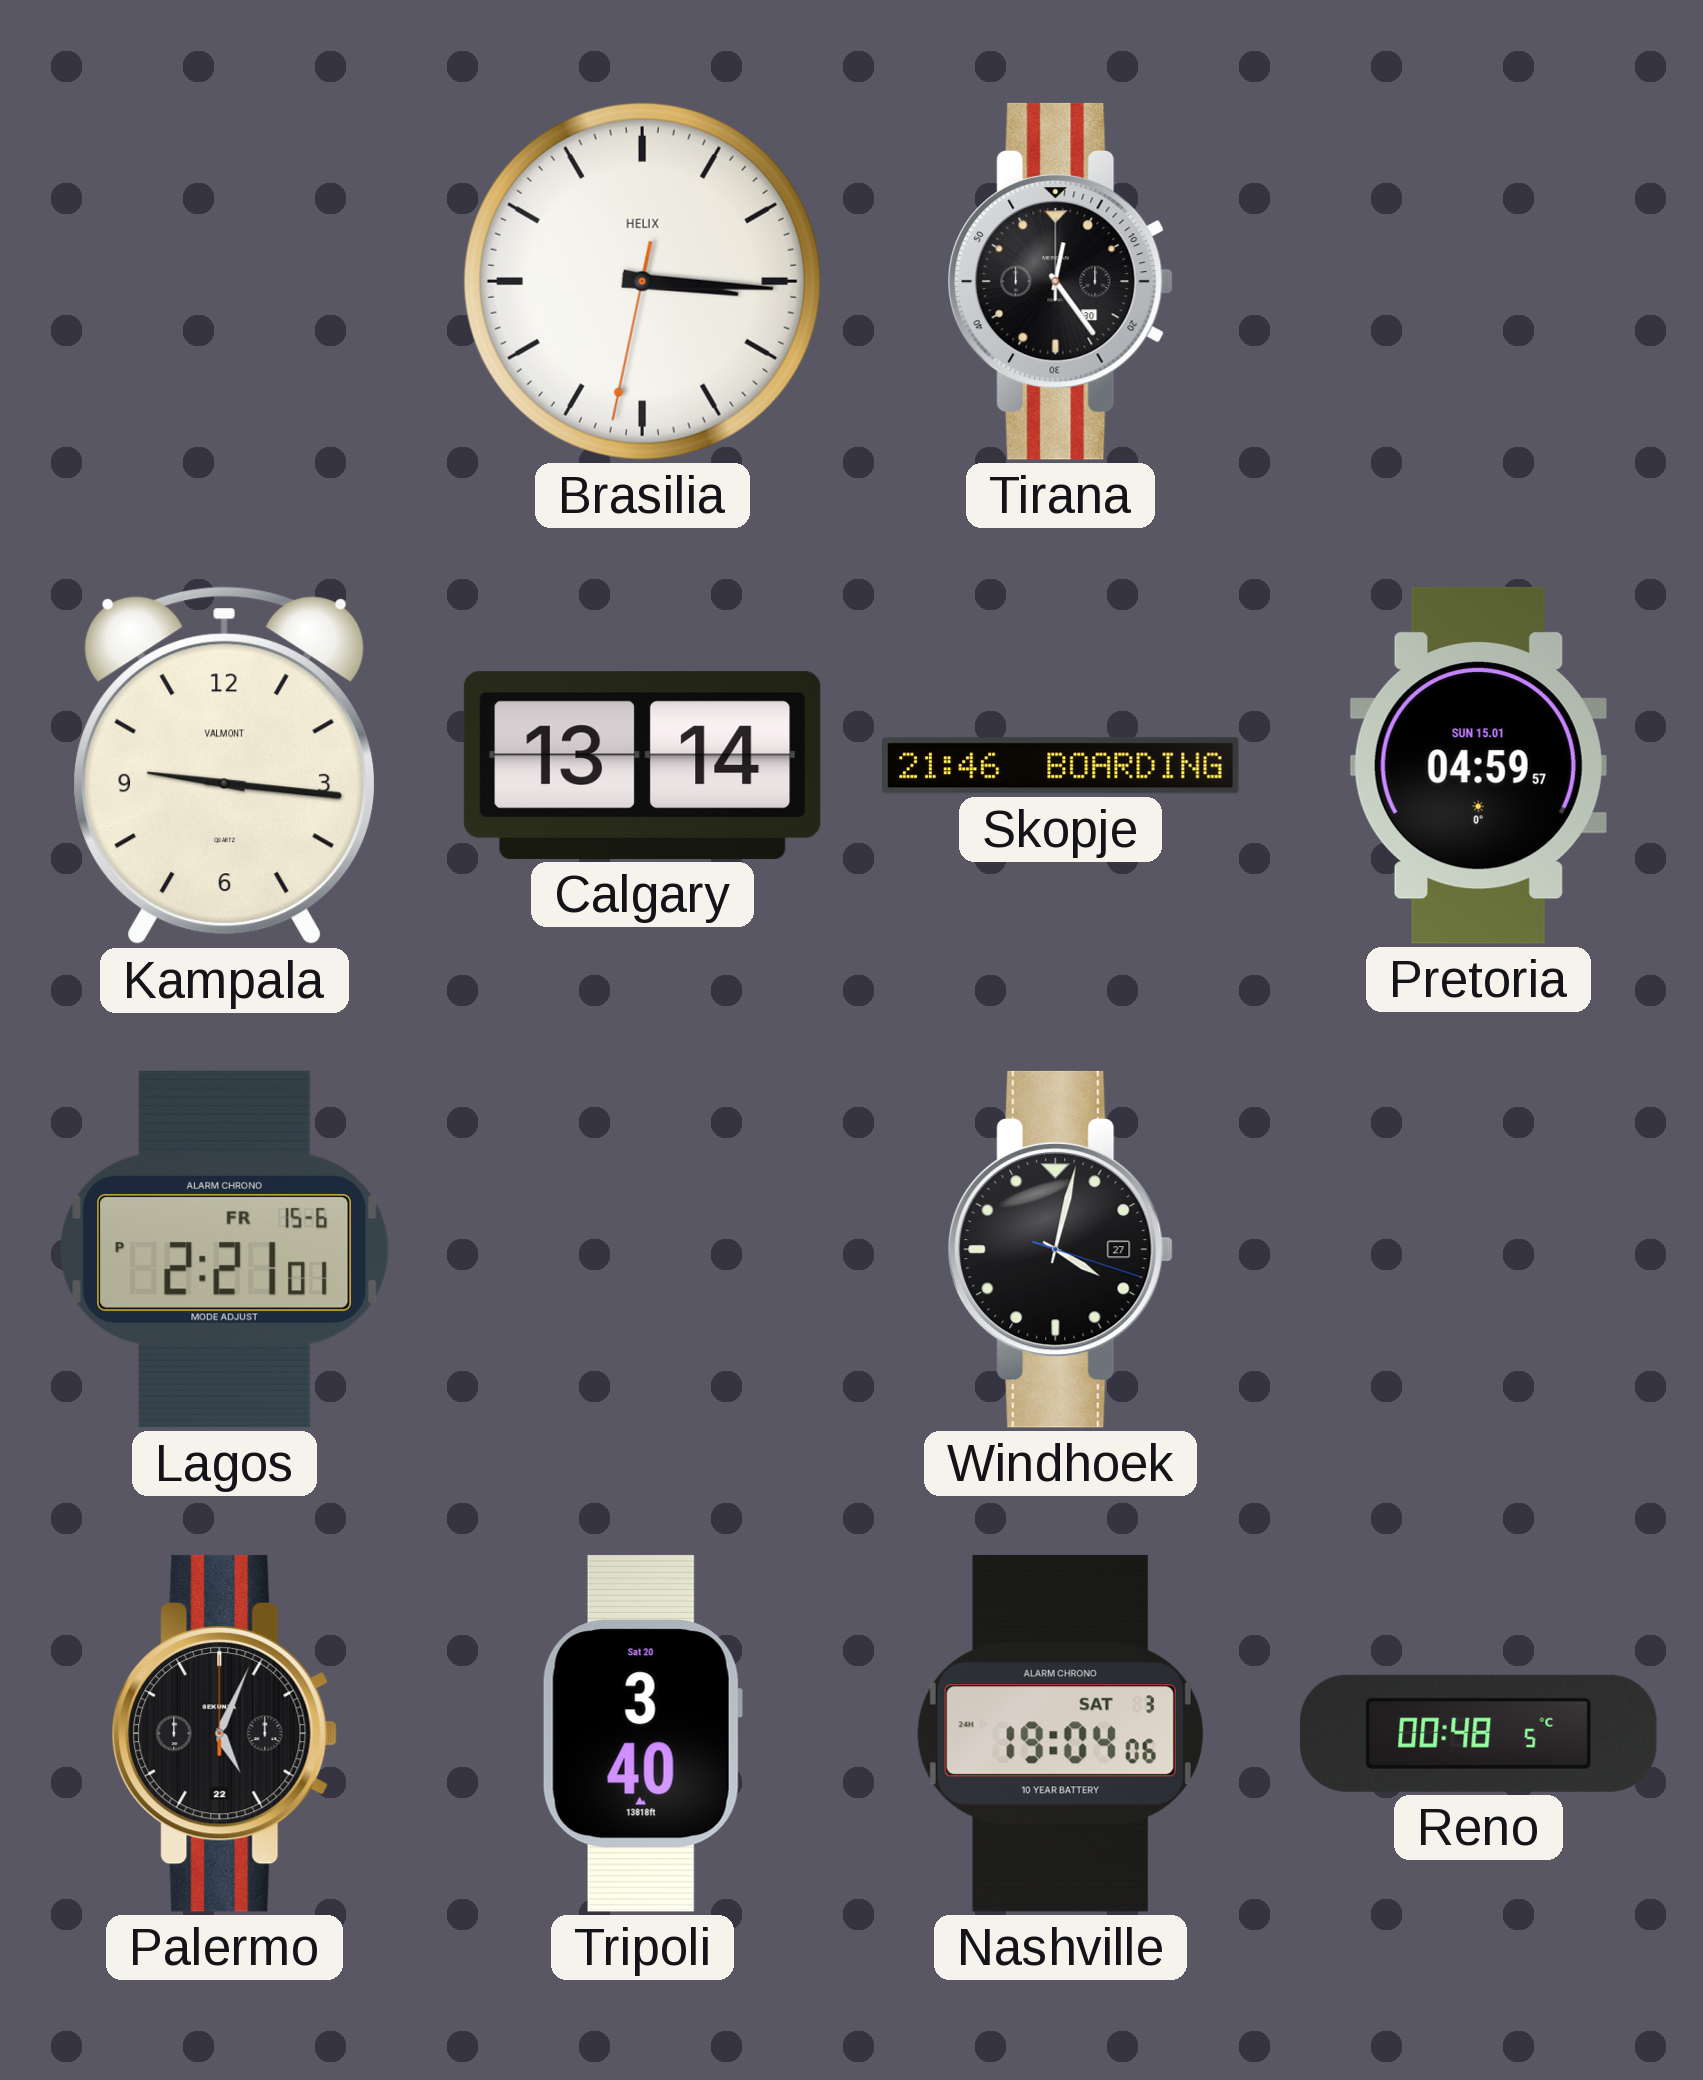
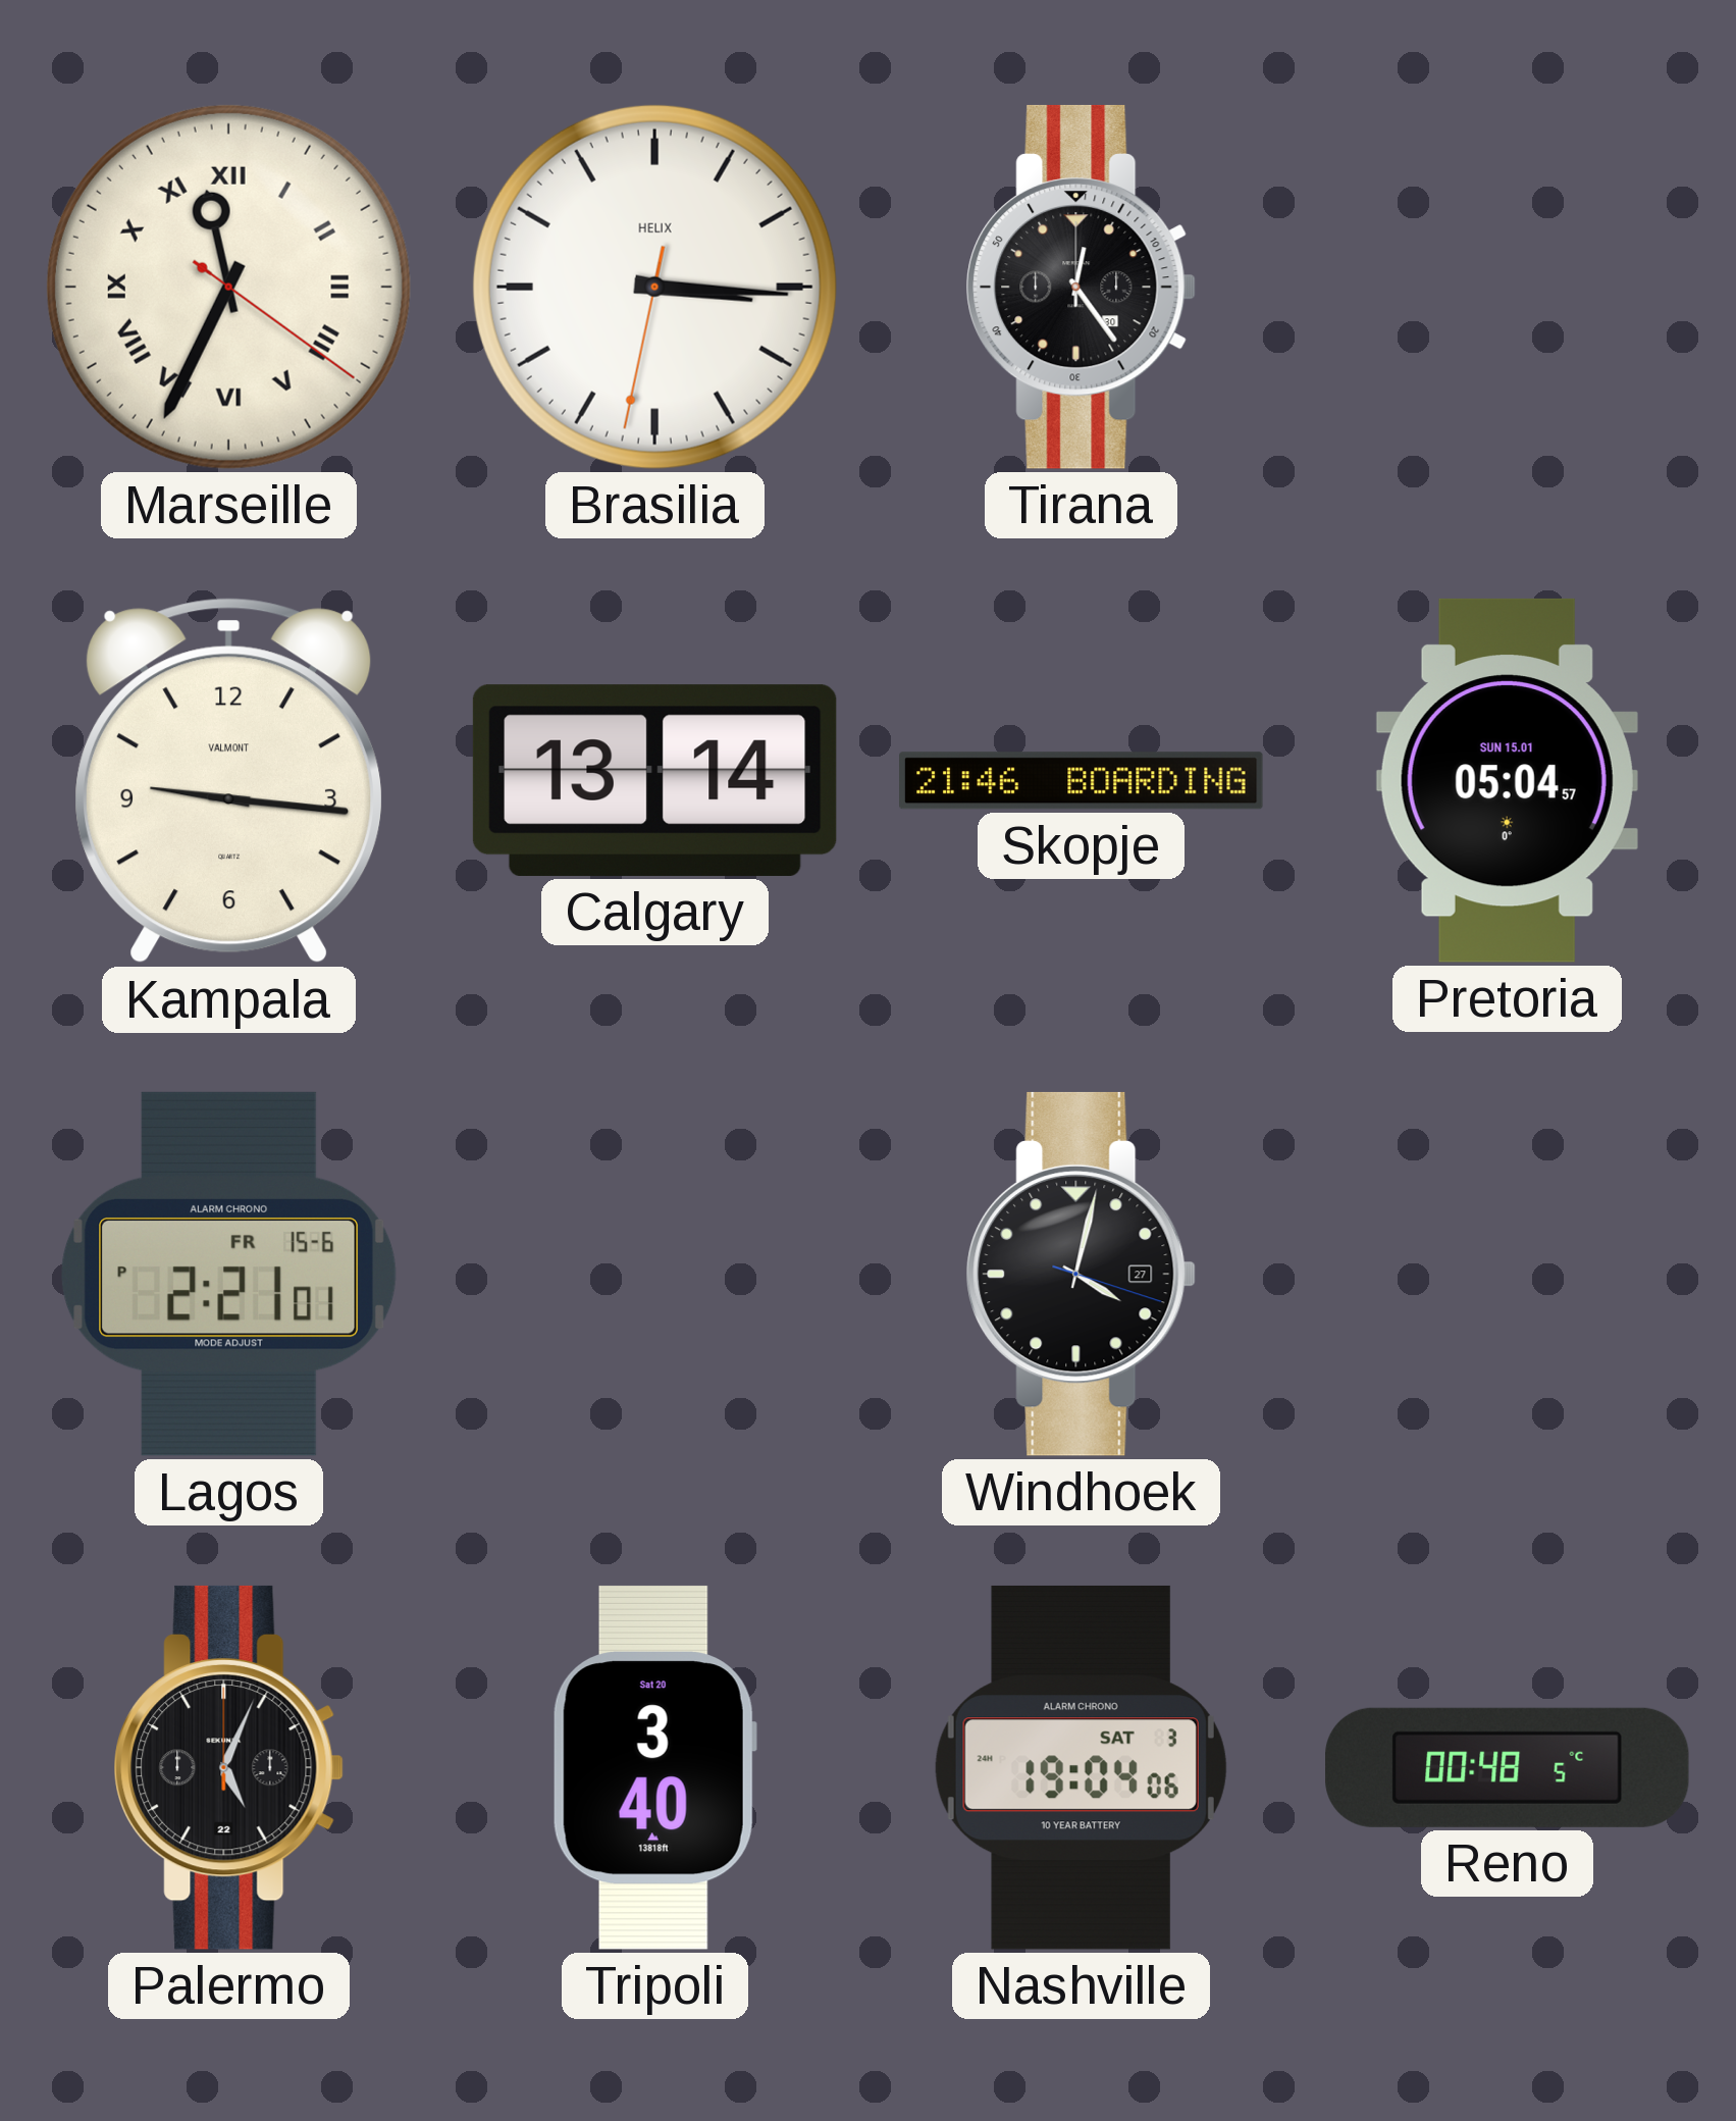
Marseille: none -> 11:34
Pretoria: 04:59 -> 05:04
